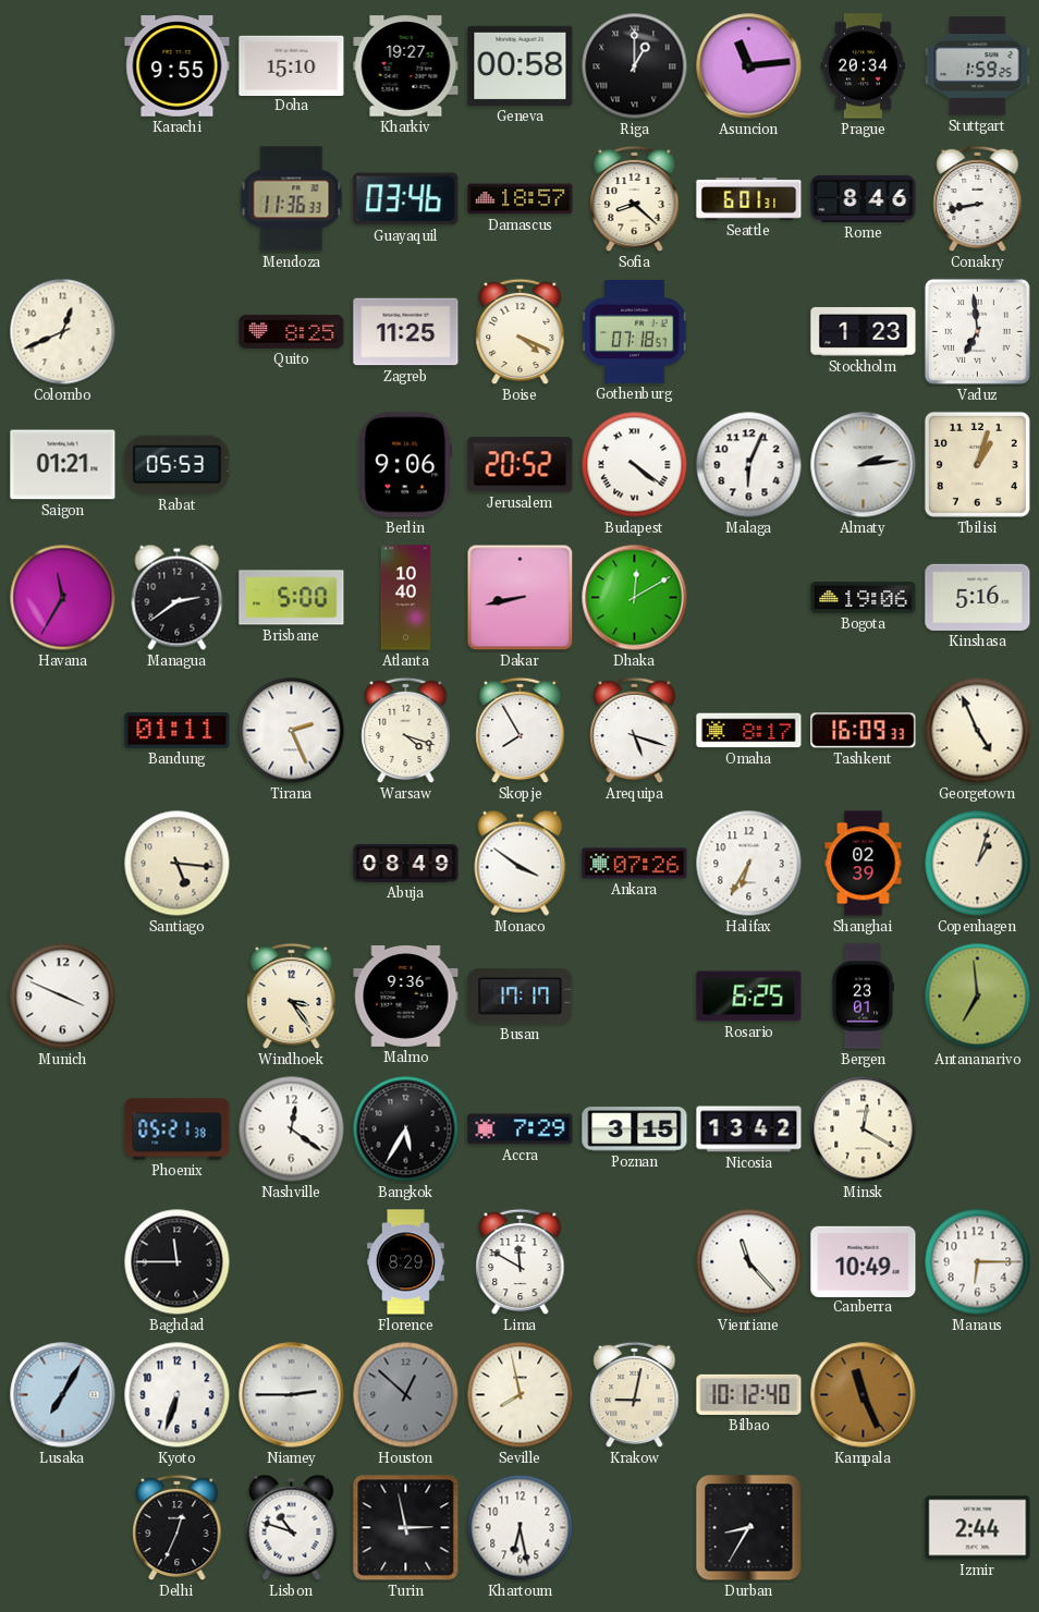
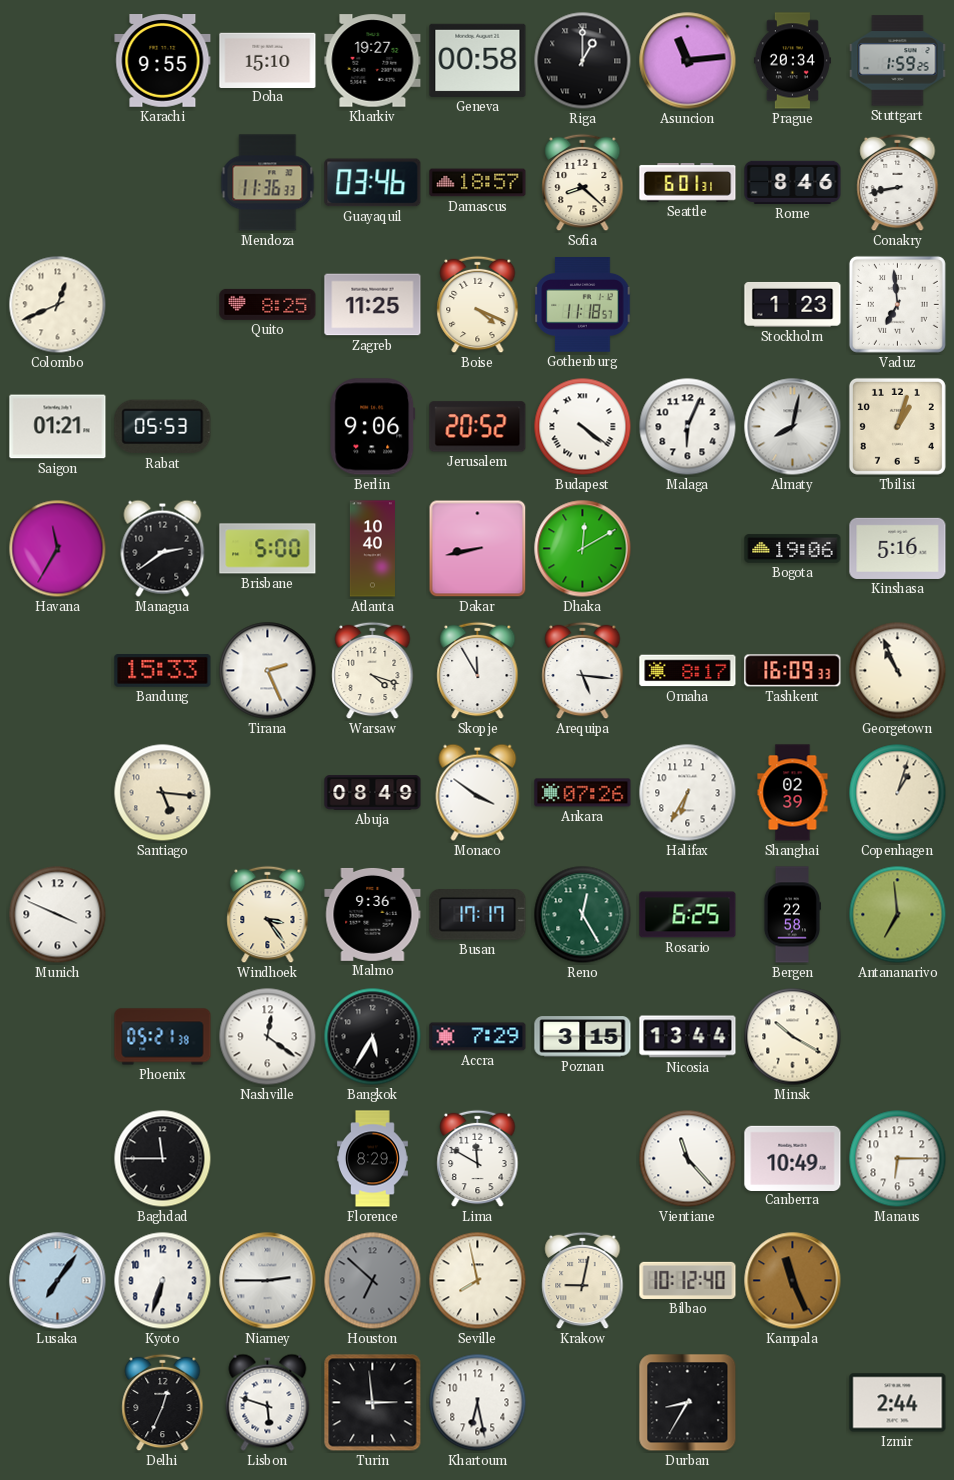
Gothenburg: 07:18 -> 11:18
Almaty: 2:14 -> 8:02
Bandung: 01:11 -> 15:33
Skopje: 7:55 -> 11:55
Arequipa: 5:18 -> 5:16
Georgetown: 4:56 -> 10:56
Reno: none -> 12:25
Bergen: 23:01 -> 22:58
Nicosia: 13:42 -> 13:44
Minsk: 12:20 -> 10:20
Lusaka: 7:05 -> 7:06
Houston: 12:52 -> 6:52
Lisbon: 10:48 -> 5:48
Turin: 2:58 -> 2:59
